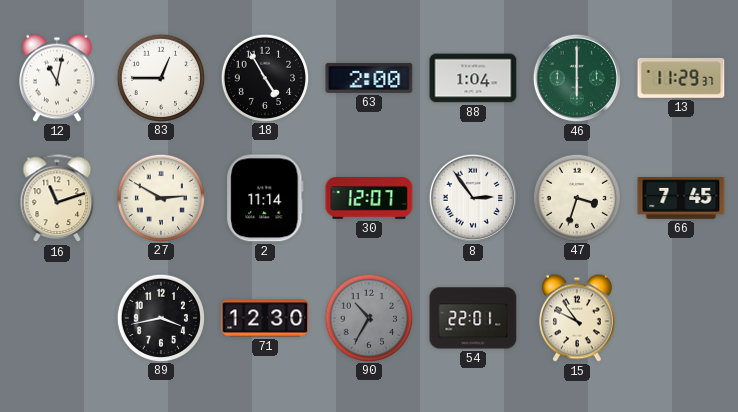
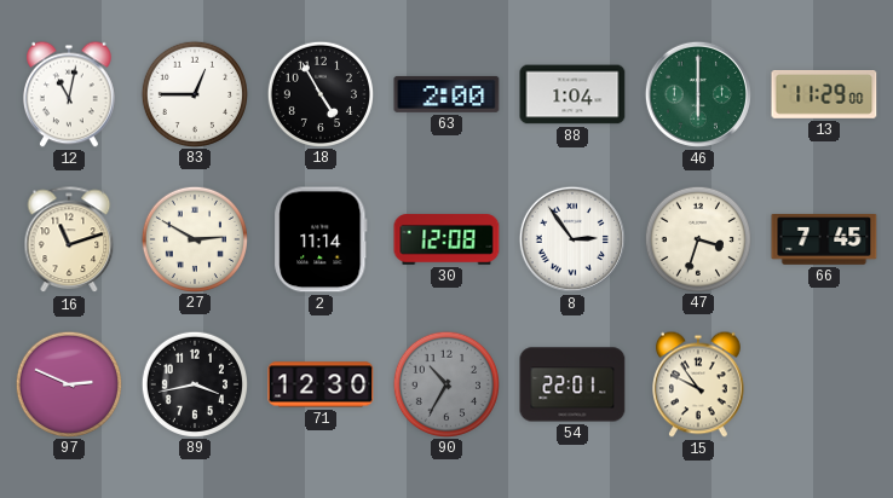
13: 11:29:37 -> 11:29:00
30: 12:07 -> 12:08
97: none -> 2:49
